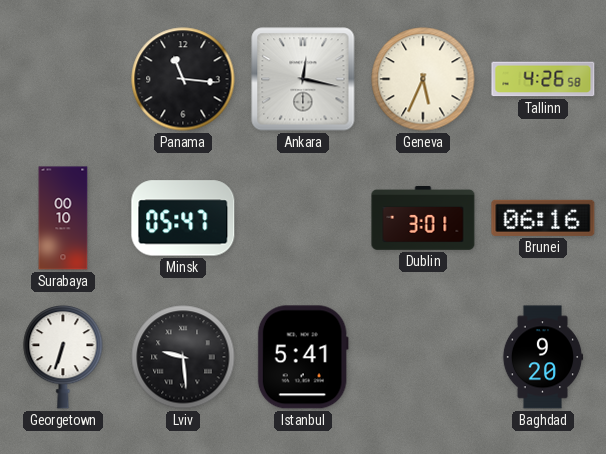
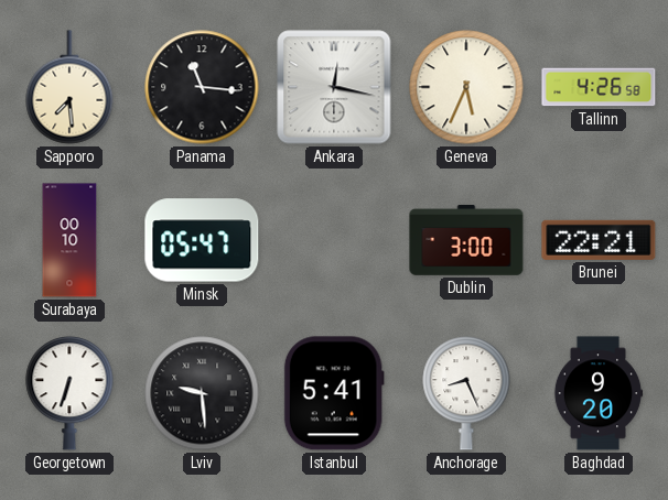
Sapporo: none -> 7:29
Dublin: 3:01 -> 3:00
Brunei: 06:16 -> 22:21
Anchorage: none -> 8:26
